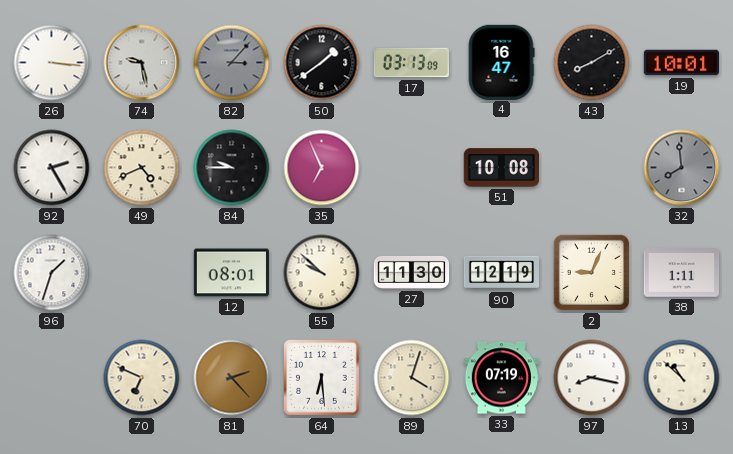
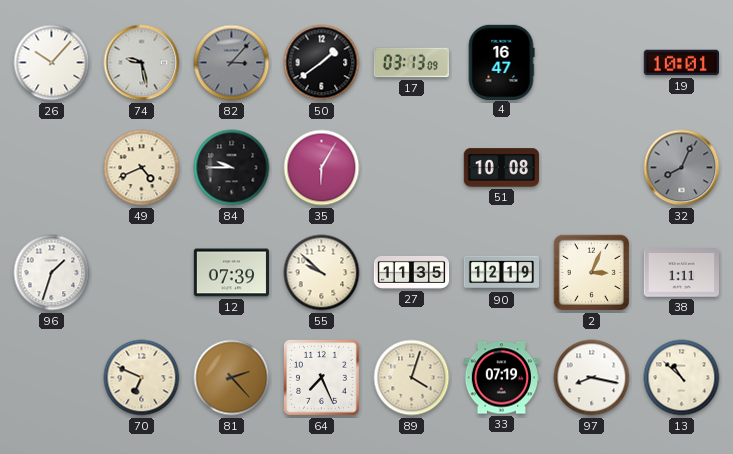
26: 3:16 -> 10:07
43: 8:10 -> none
92: 2:25 -> none
35: 6:56 -> 6:05
32: 7:59 -> 8:04
12: 08:01 -> 07:39
27: 11:30 -> 11:35
2: 9:04 -> 3:04
64: 6:29 -> 7:26
